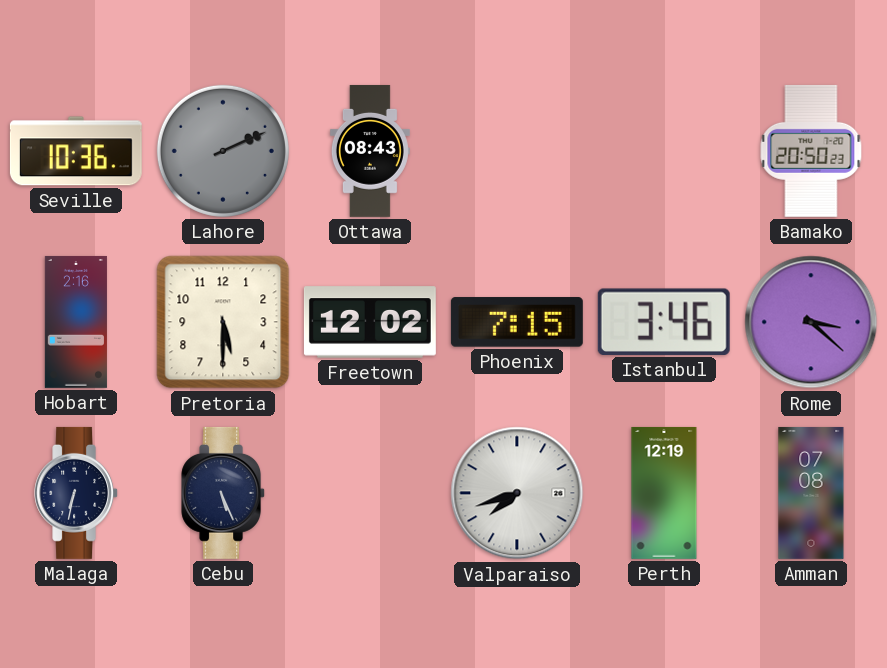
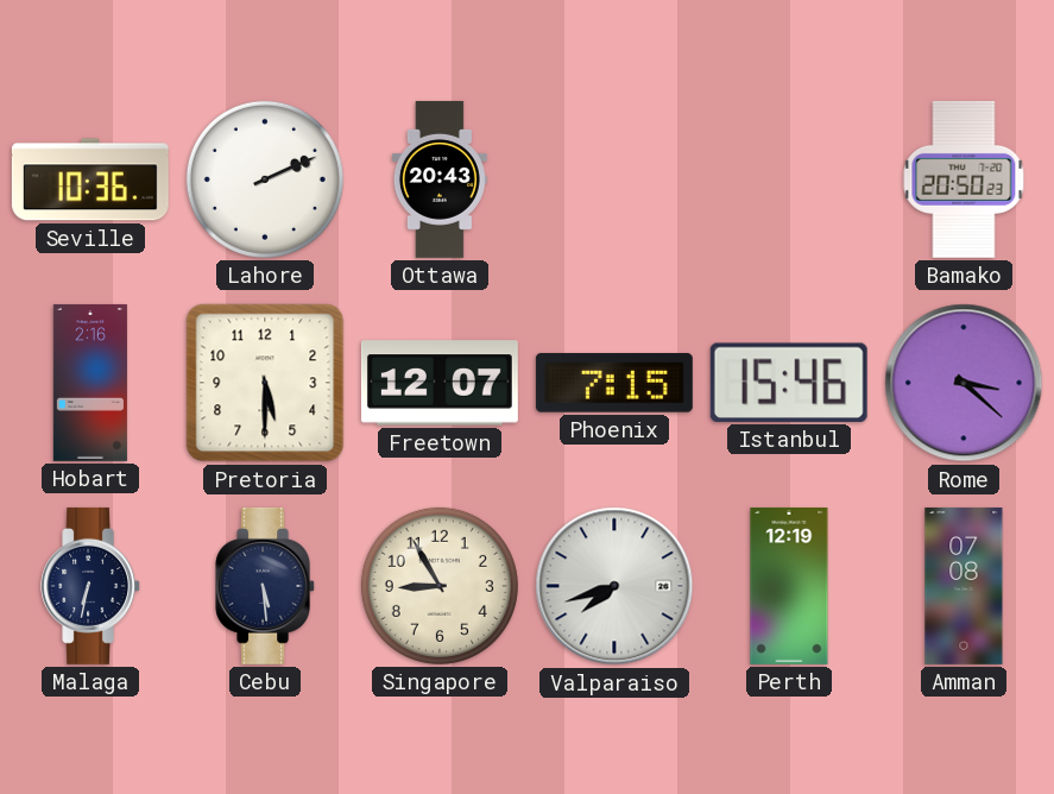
Lahore dial: grey -> white
Ottawa: 08:43 -> 20:43
Freetown: 12:02 -> 12:07
Istanbul: 3:46 -> 15:46
Cebu: 5:26 -> 5:29
Singapore: none -> 8:55
